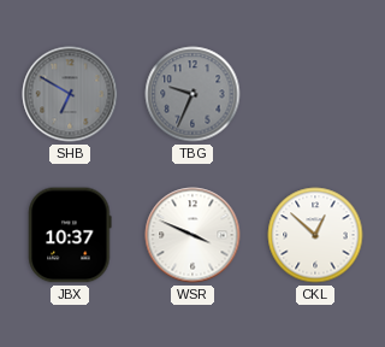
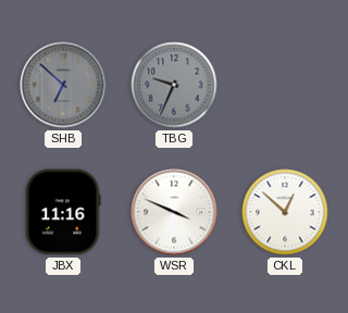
SHB: 6:50 -> 6:52
JBX: 10:37 -> 11:16
